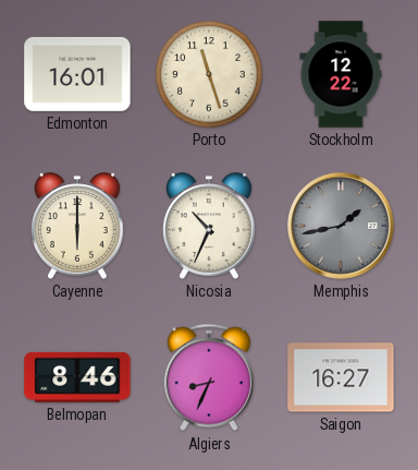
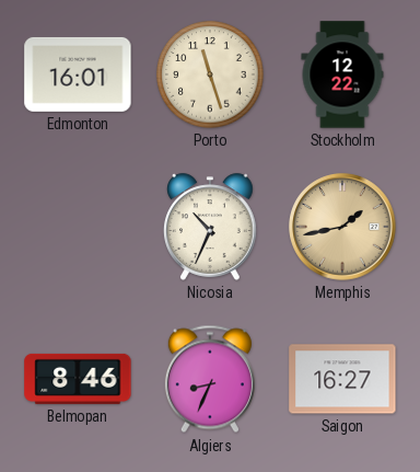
Cayenne: 6:00 -> none
Memphis dial: grey -> champagne
